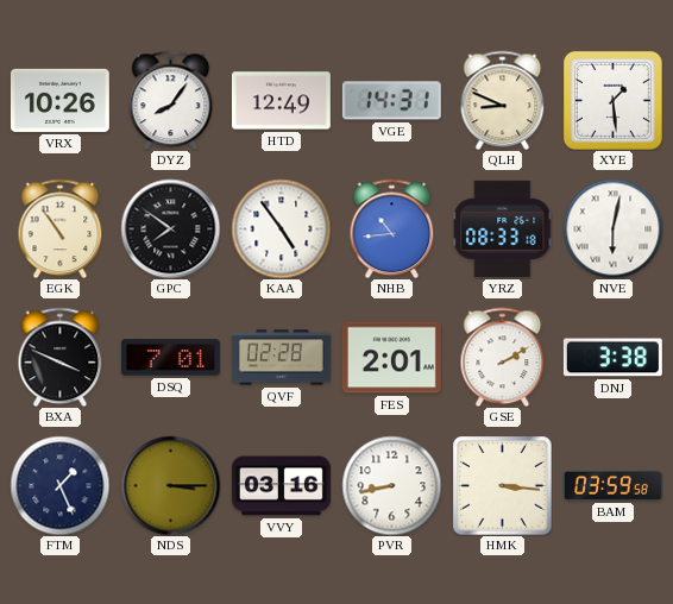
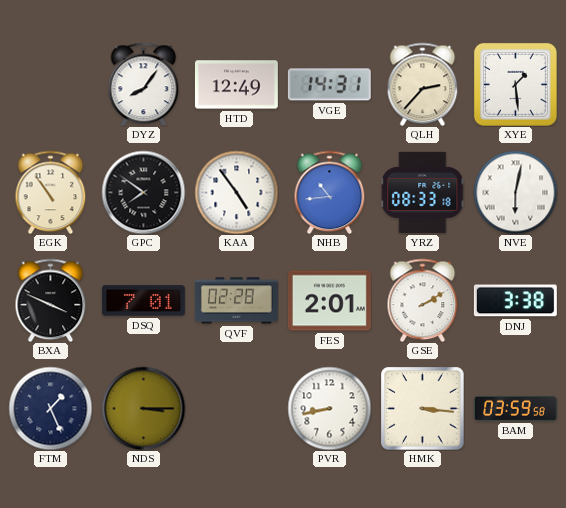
VRX: 10:26 -> none
QLH: 8:49 -> 2:37
VVY: 03:16 -> none
